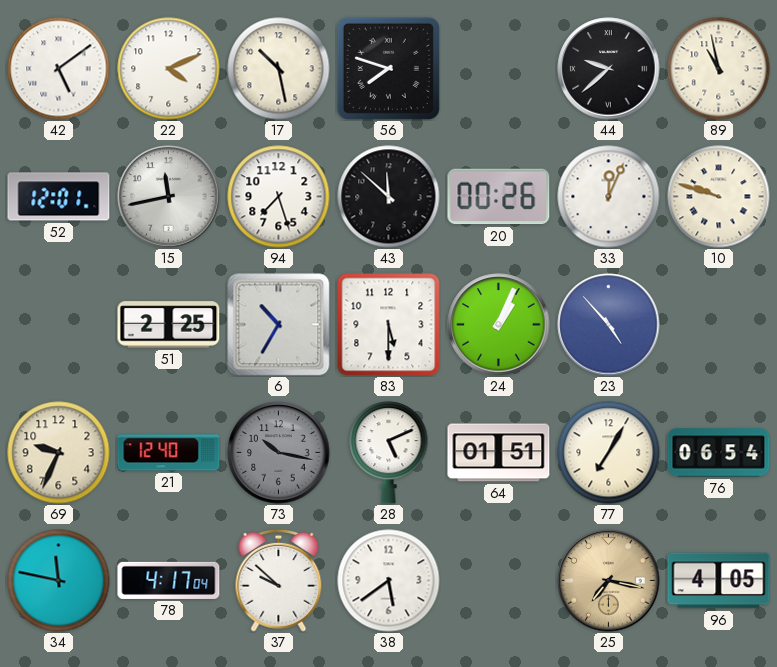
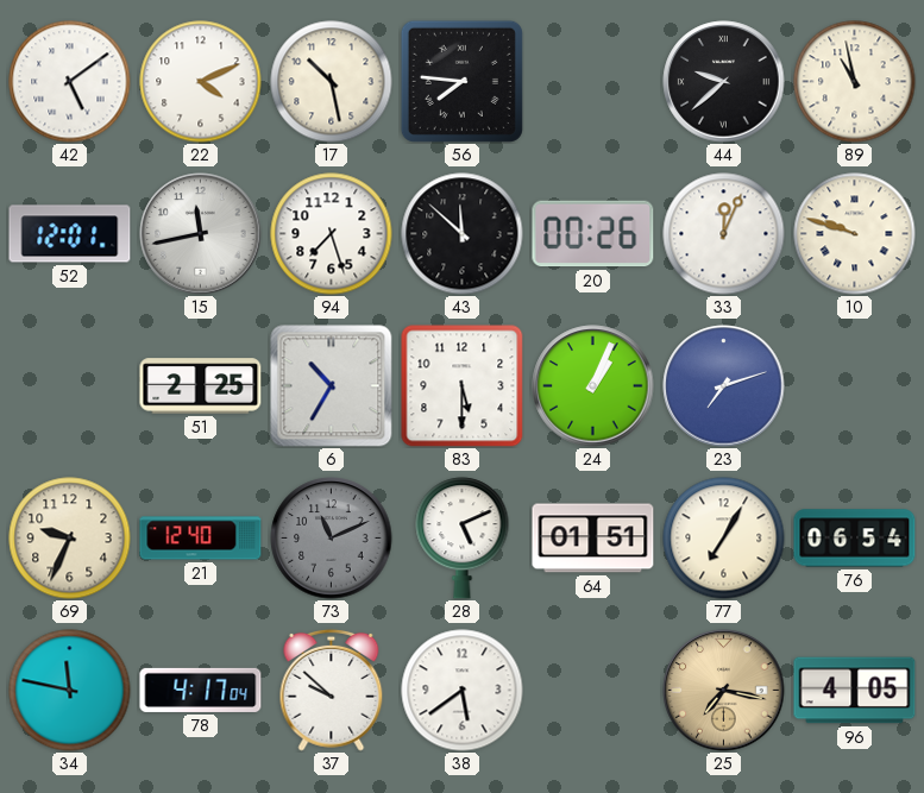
56: 7:48 -> 7:46
23: 4:53 -> 7:12
73: 10:17 -> 11:11
